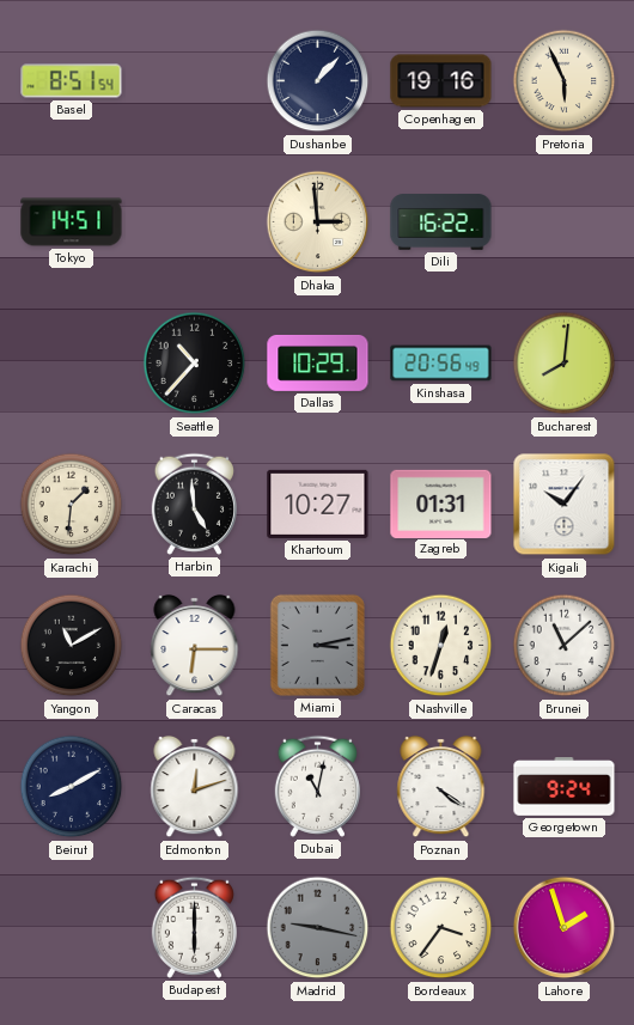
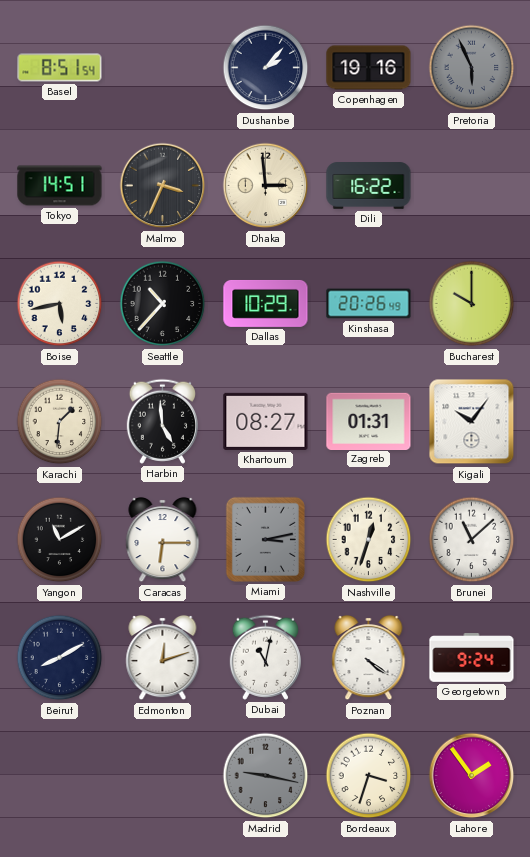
Dushanbe: 1:07 -> 2:07
Pretoria dial: cream -> grey
Malmo: none -> 3:34
Boise: none -> 5:43
Kinshasa: 20:56 -> 20:26
Bucharest: 8:01 -> 10:00
Khartoum: 10:27 -> 08:27
Budapest: 6:00 -> none
Bordeaux: 3:36 -> 3:33
Lahore: 1:57 -> 1:54
